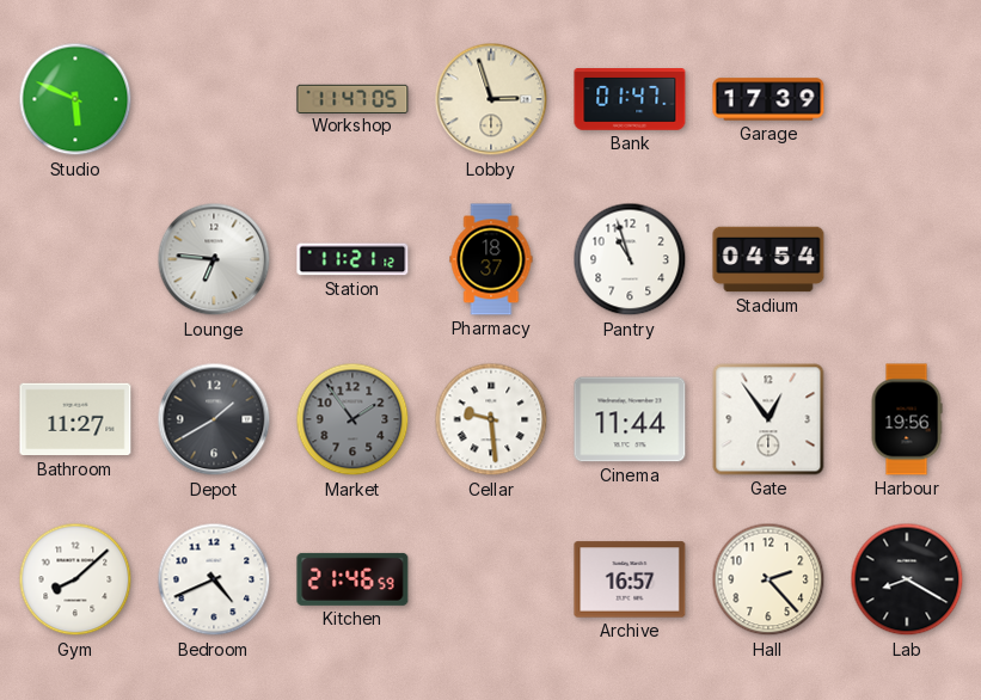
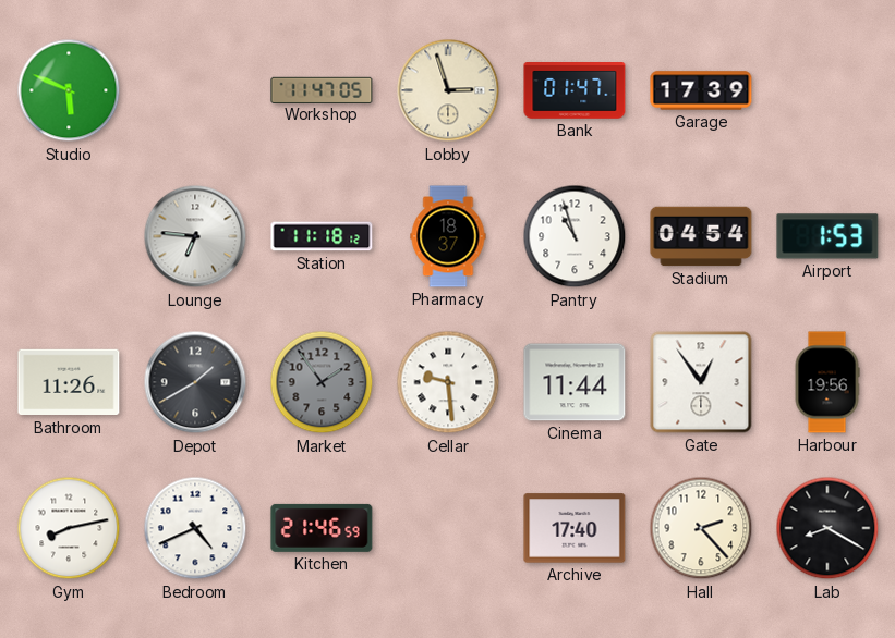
Station: 11:21 -> 11:18
Airport: none -> 1:53
Bathroom: 11:27 -> 11:26
Gym: 8:08 -> 8:13
Archive: 16:57 -> 17:40
